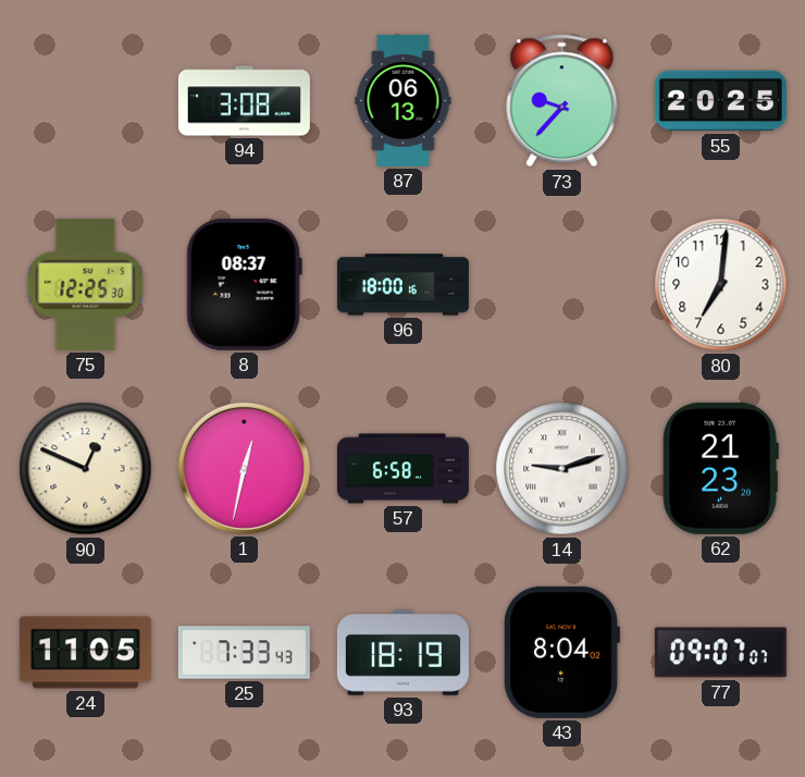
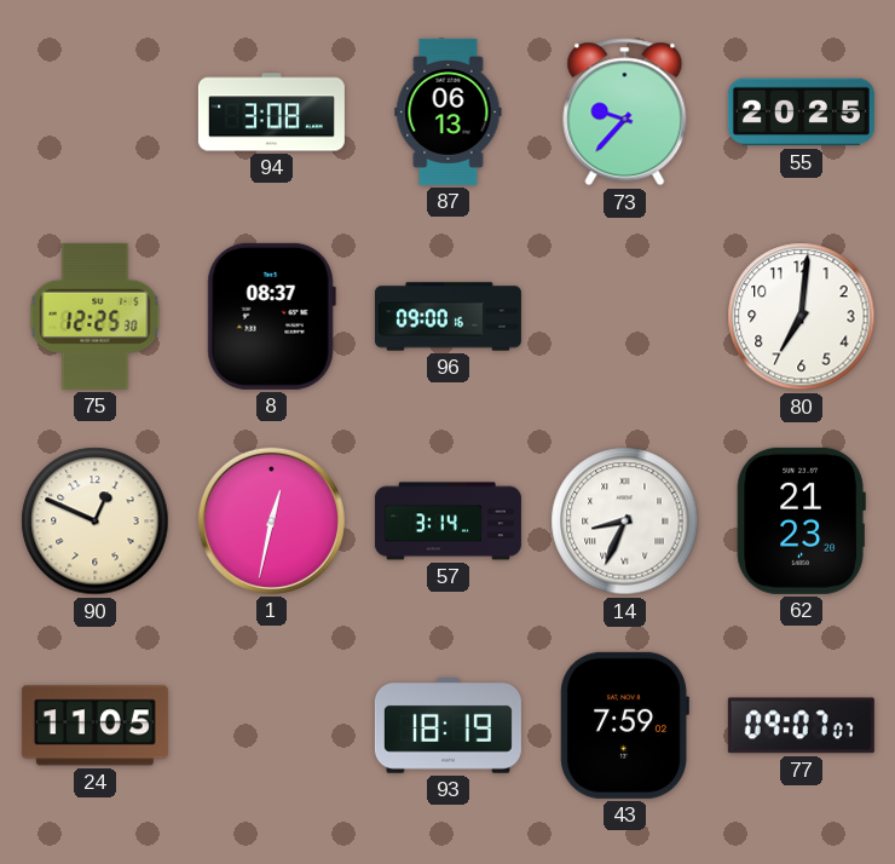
96: 18:00 -> 09:00
57: 6:58 -> 3:14
14: 9:12 -> 8:34
25: 7:33 -> none
43: 8:04 -> 7:59
